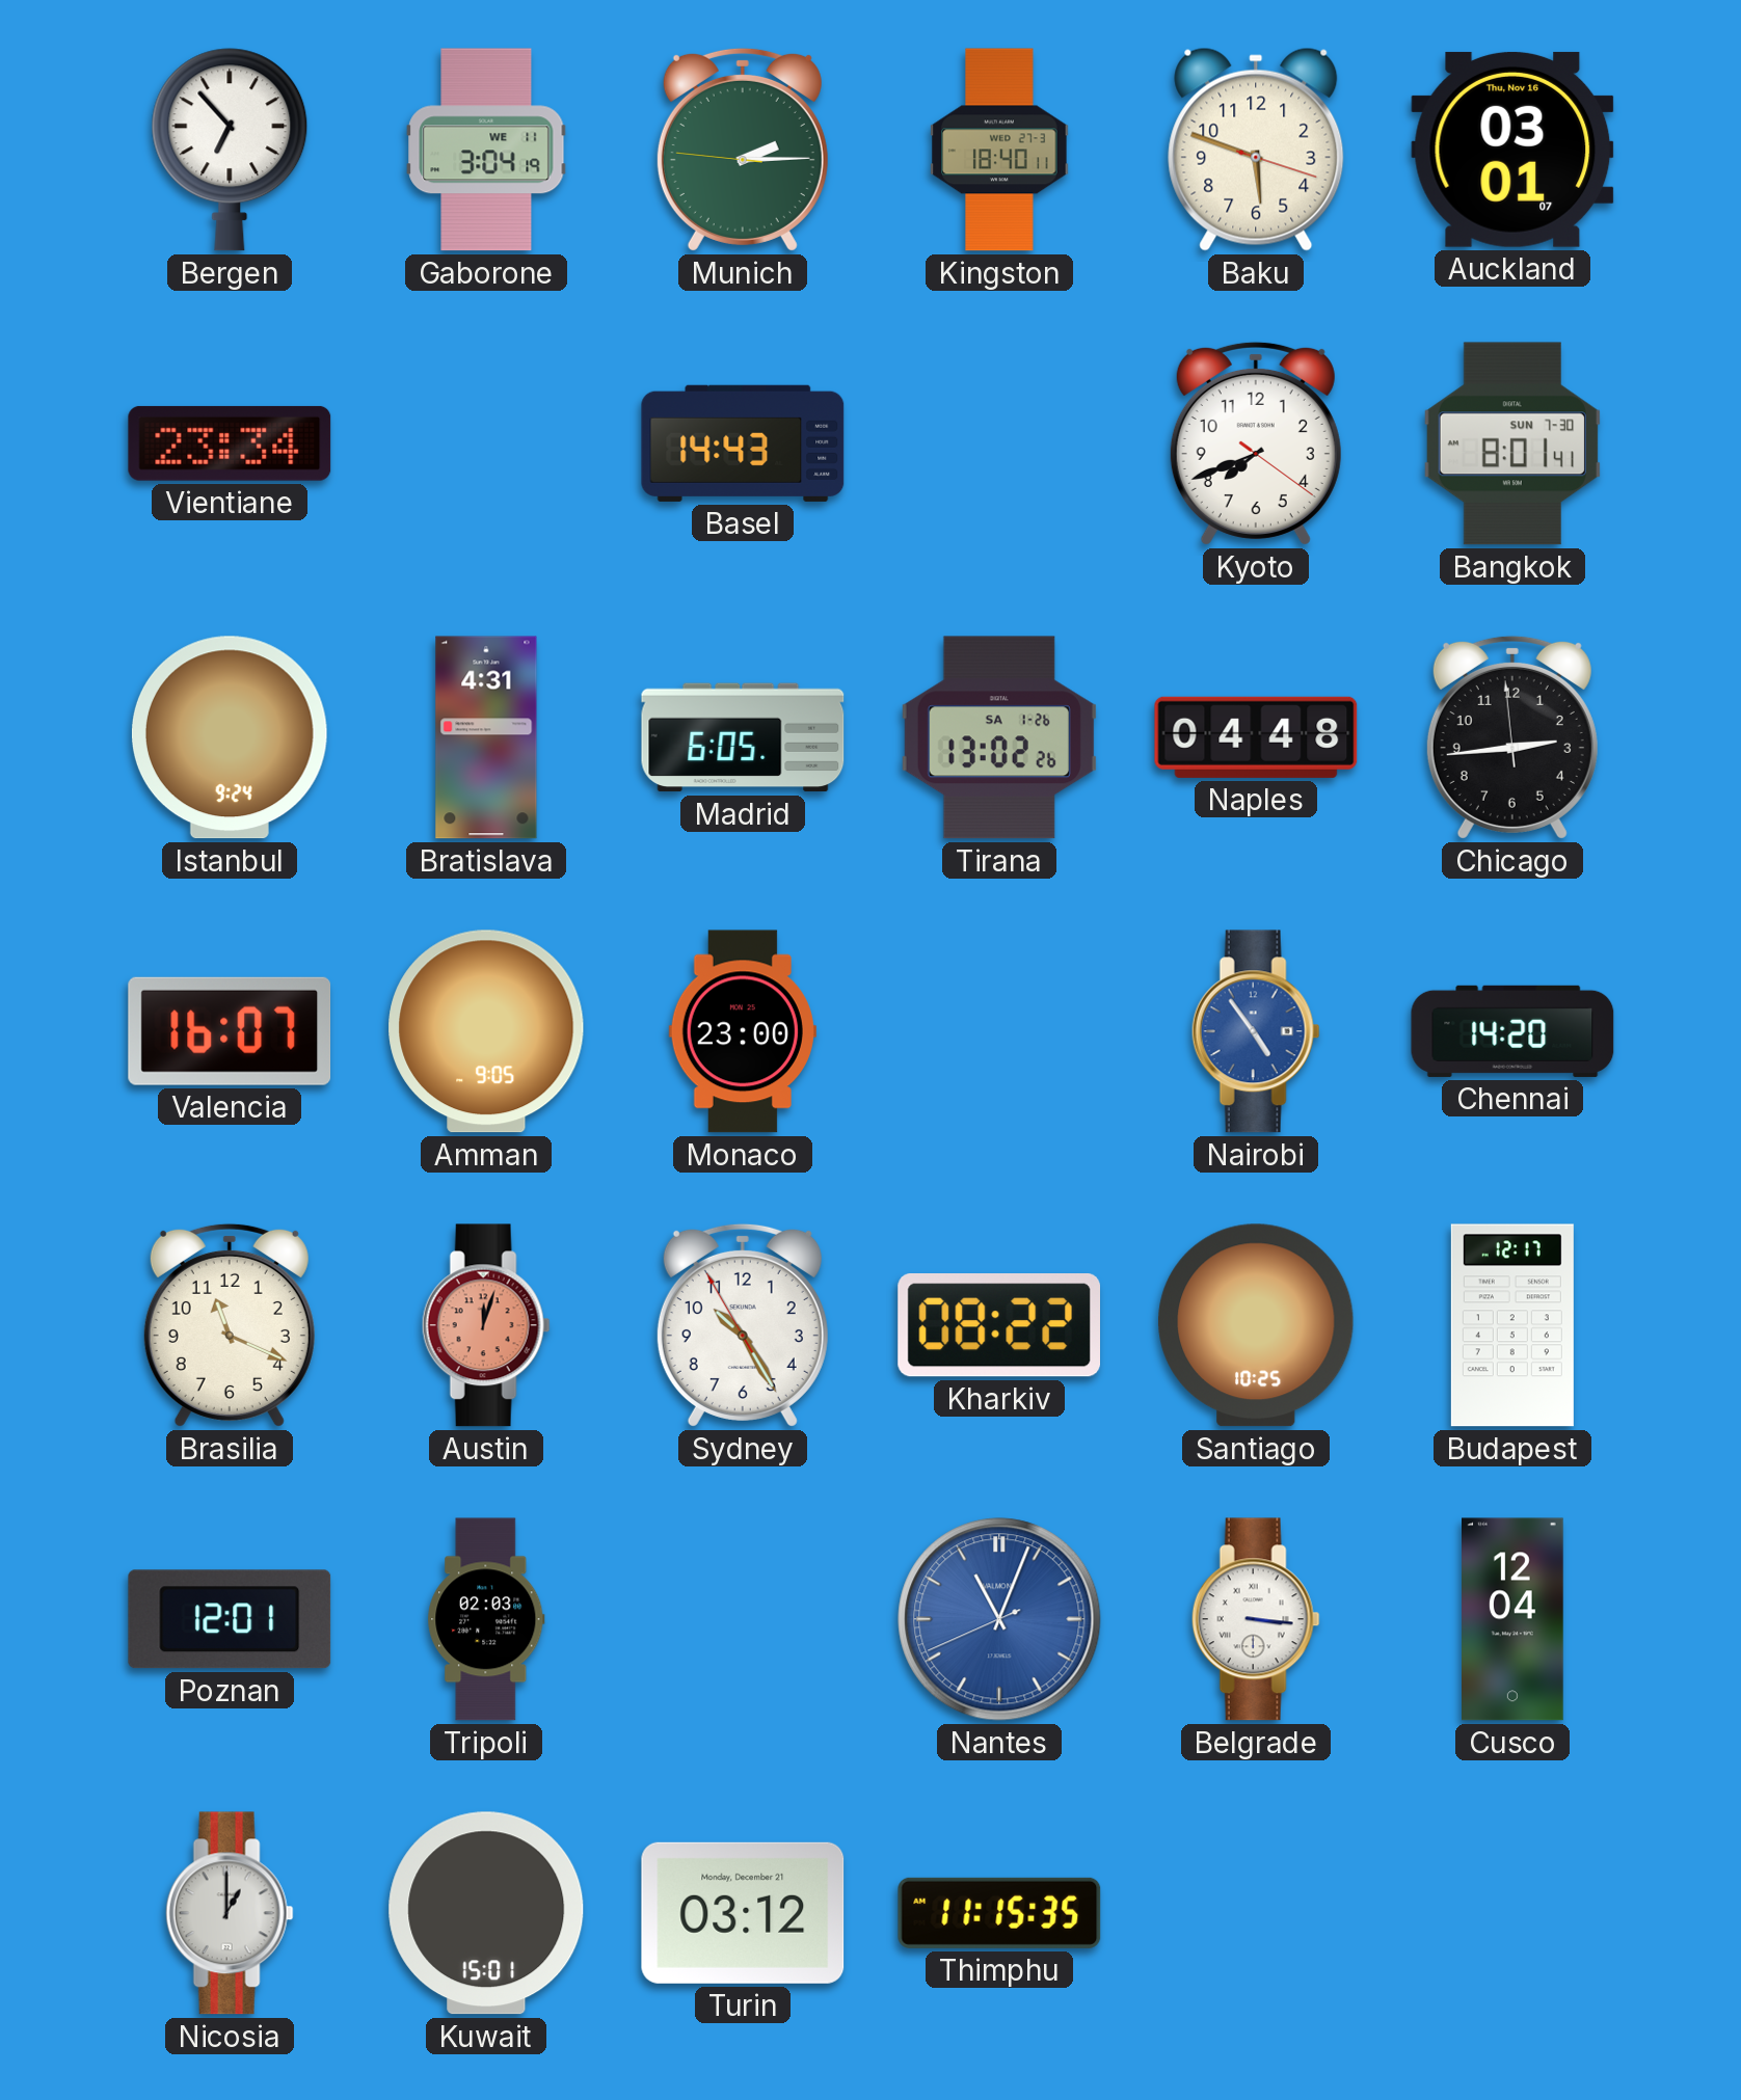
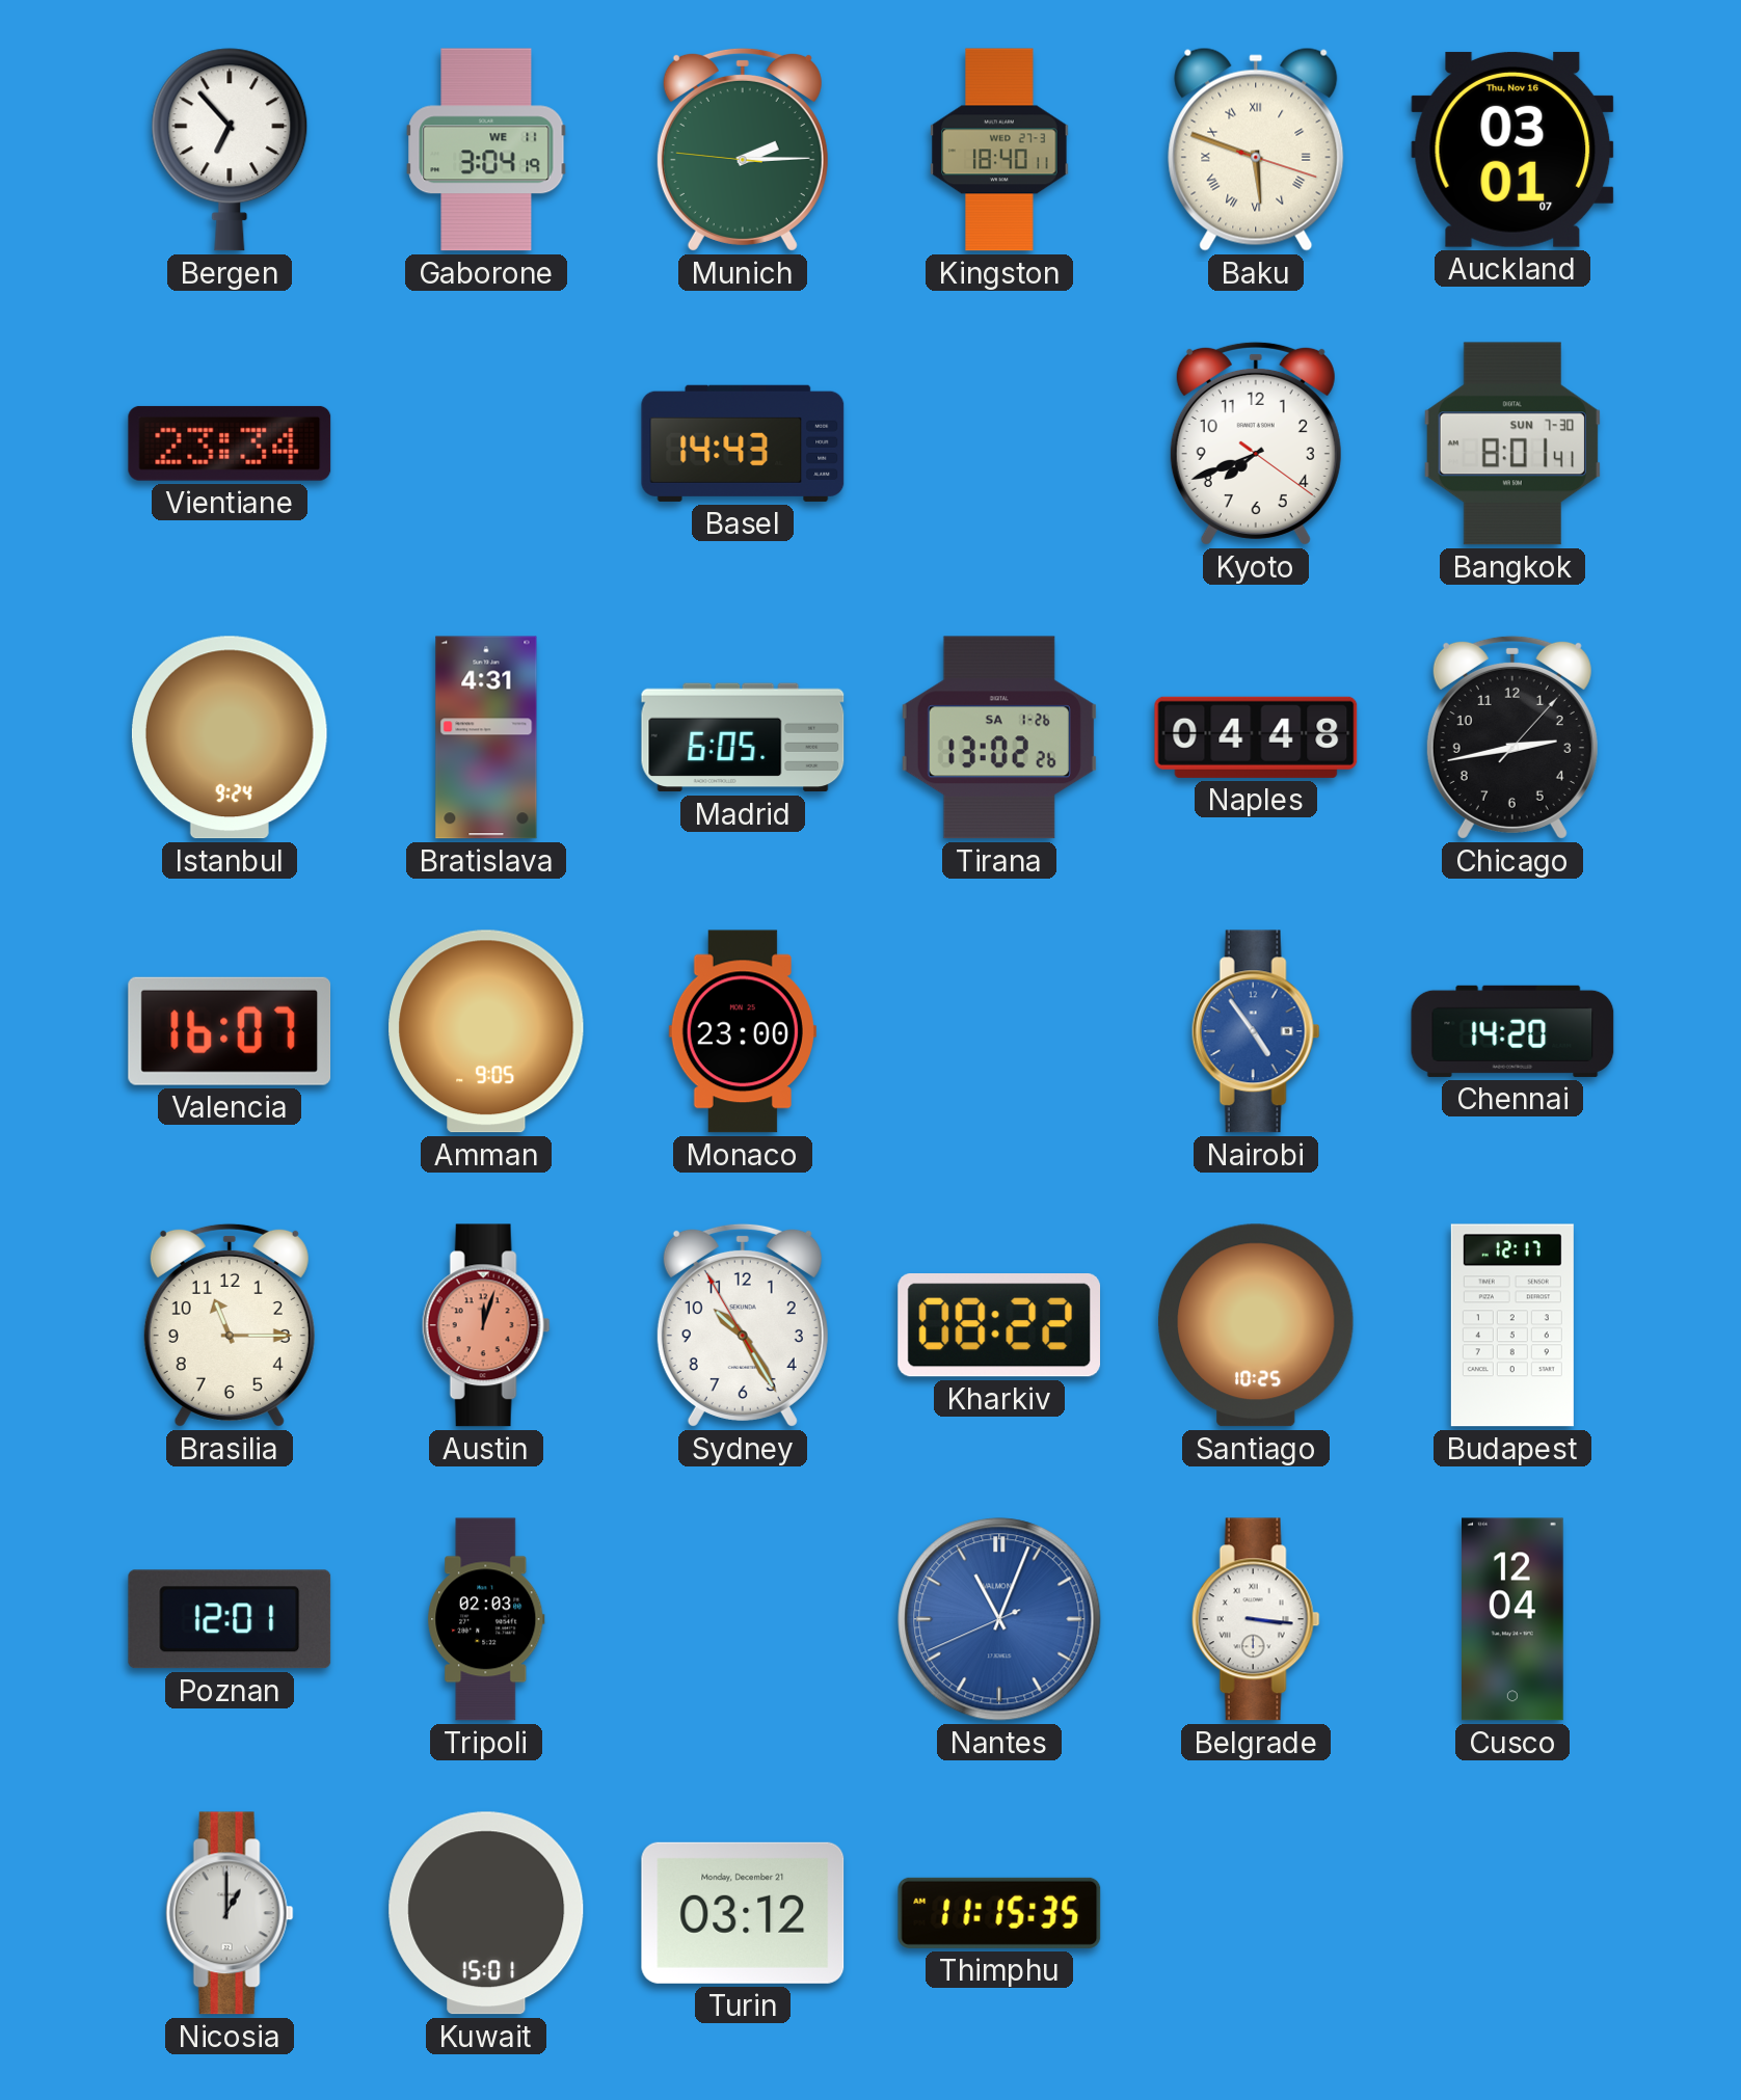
Baku numerals: Arabic -> Roman
Chicago: 2:43:59 -> 2:43:07
Brasilia: 11:19 -> 11:15
